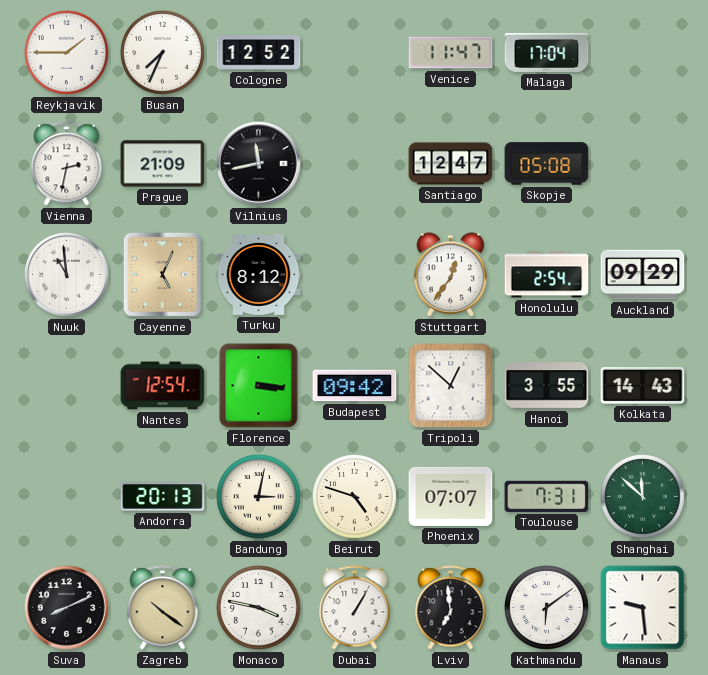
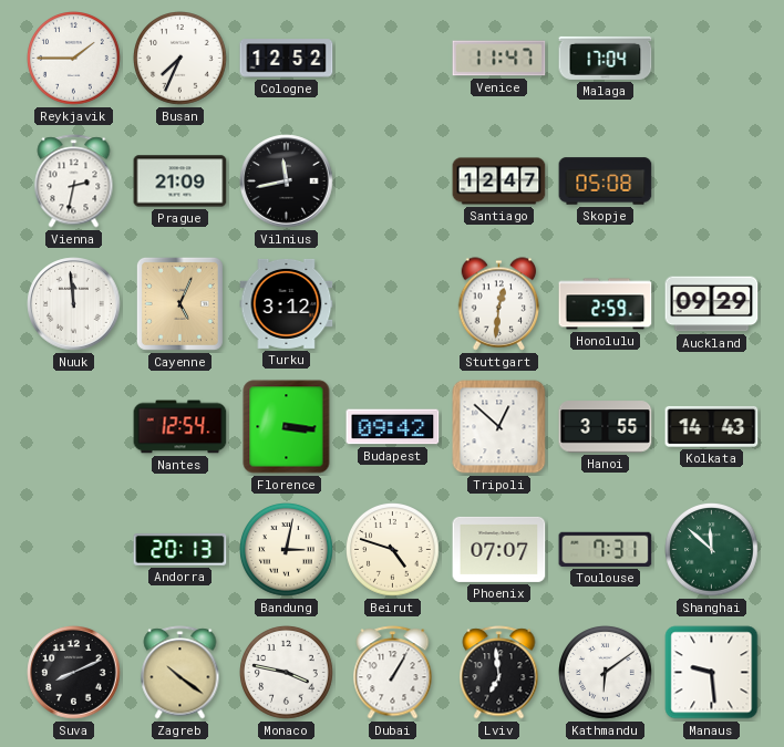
Nuuk: 10:59 -> 11:59
Turku: 8:12 -> 3:12
Stuttgart: 12:36 -> 12:31
Honolulu: 2:54 -> 2:59
